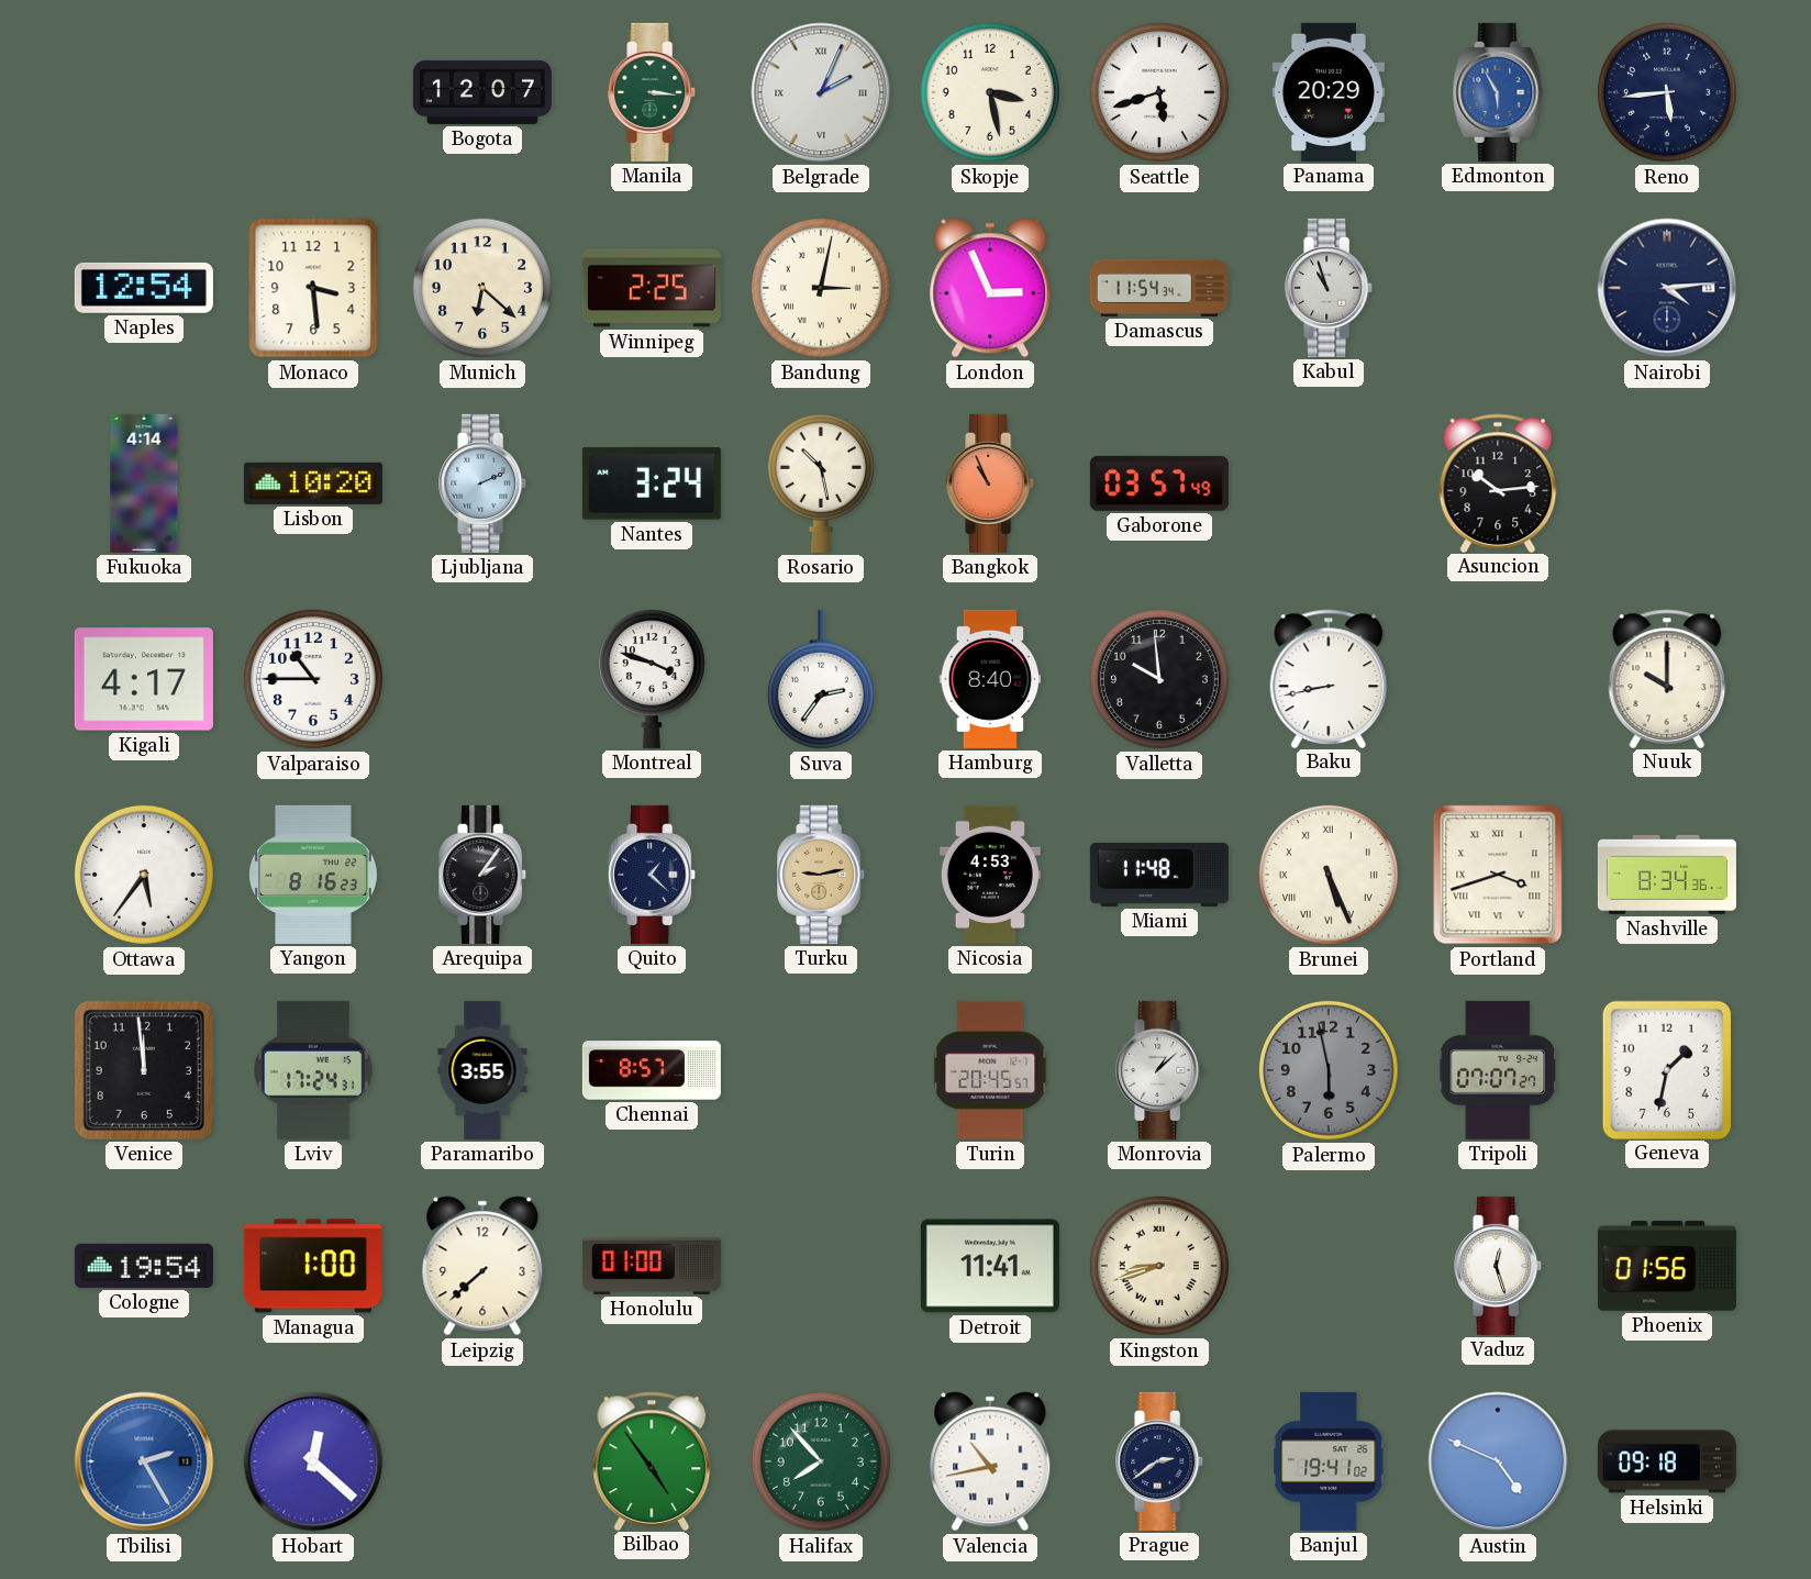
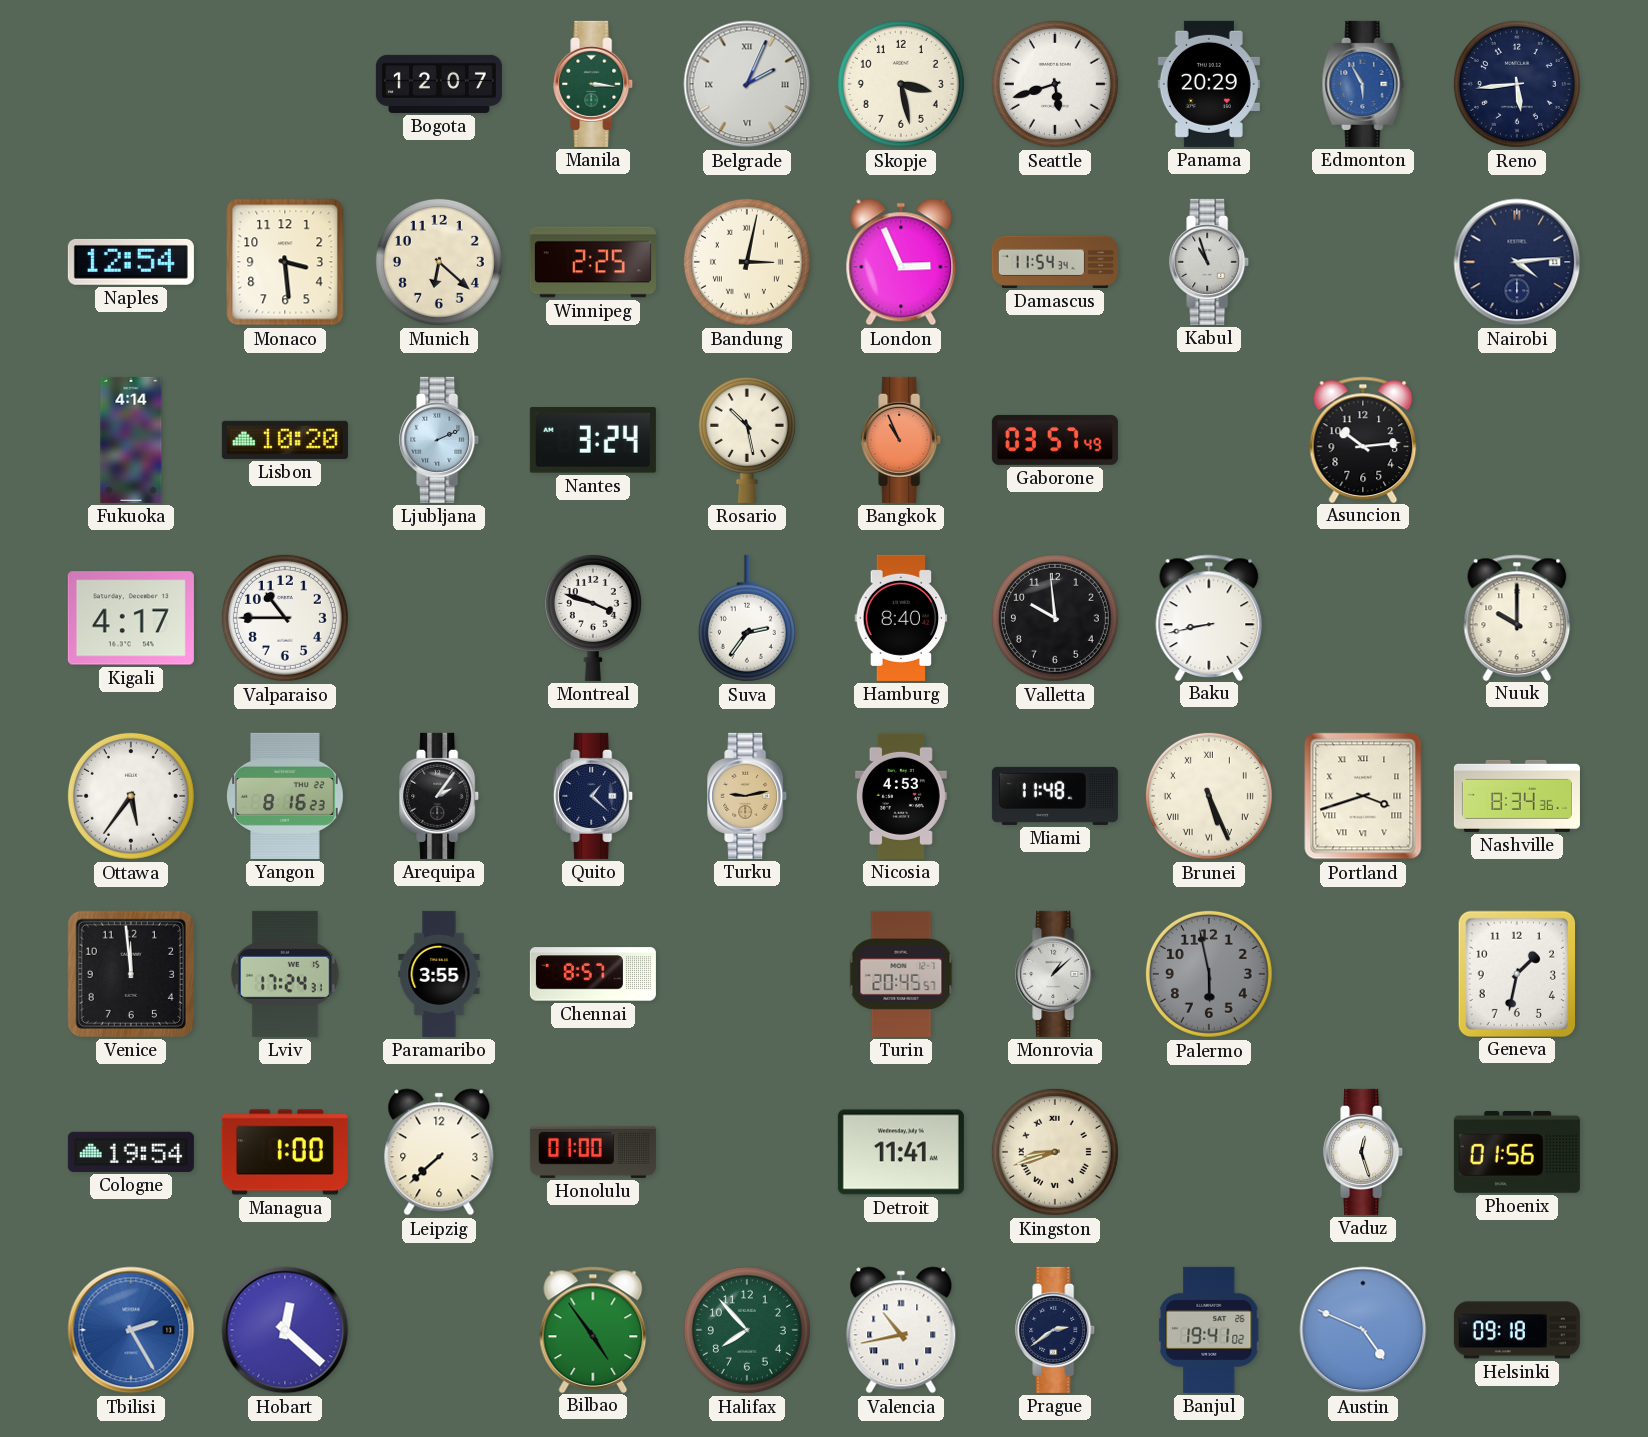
Tripoli: 07:07 -> none
